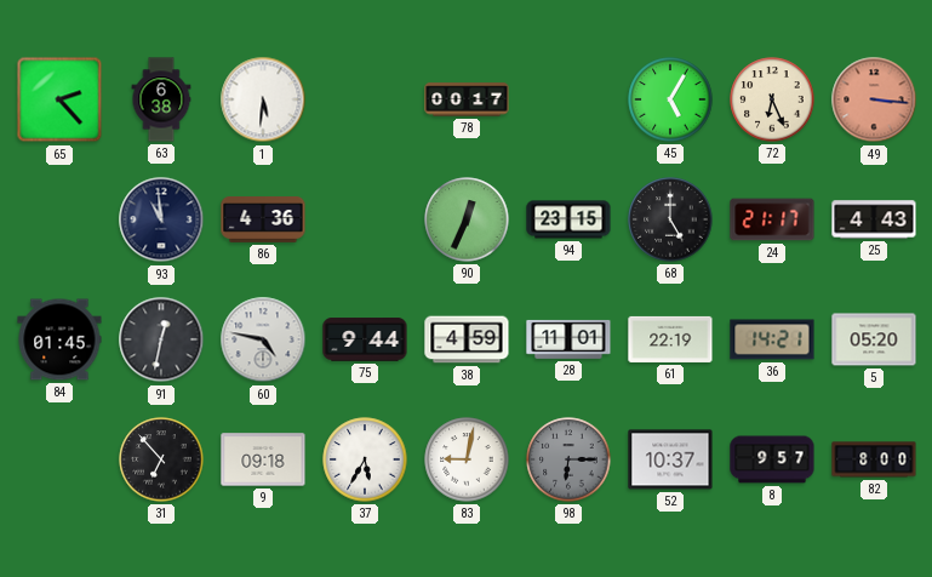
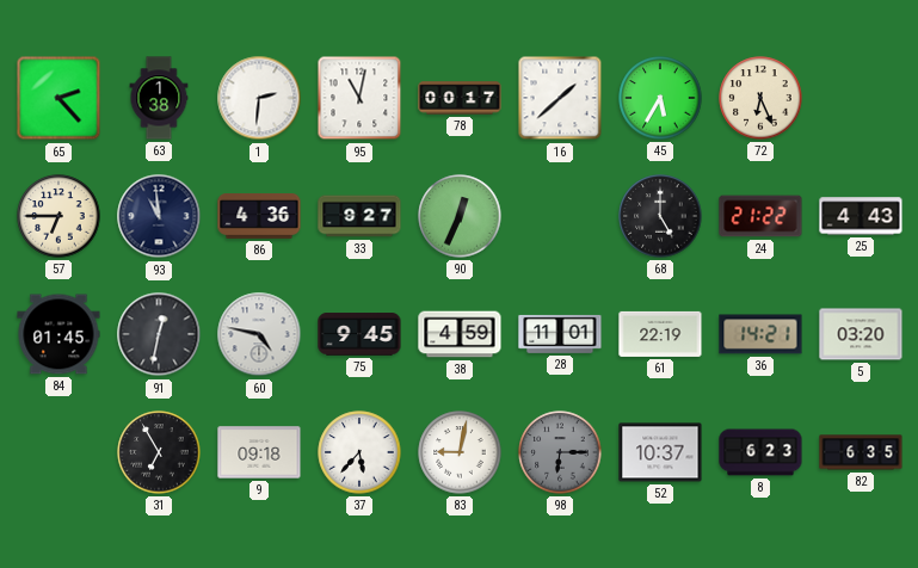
63: 6:38 -> 1:38
1: 5:31 -> 2:31
95: none -> 11:02
16: none -> 1:38
45: 5:05 -> 5:35
49: 3:16 -> none
57: none -> 6:45
33: none -> 9:27
94: 23:15 -> none
24: 21:17 -> 21:22
75: 9:44 -> 9:45
5: 05:20 -> 03:20
31: 6:53 -> 6:55
37: 5:35 -> 5:37
8: 9:57 -> 6:23
82: 8:00 -> 6:35
